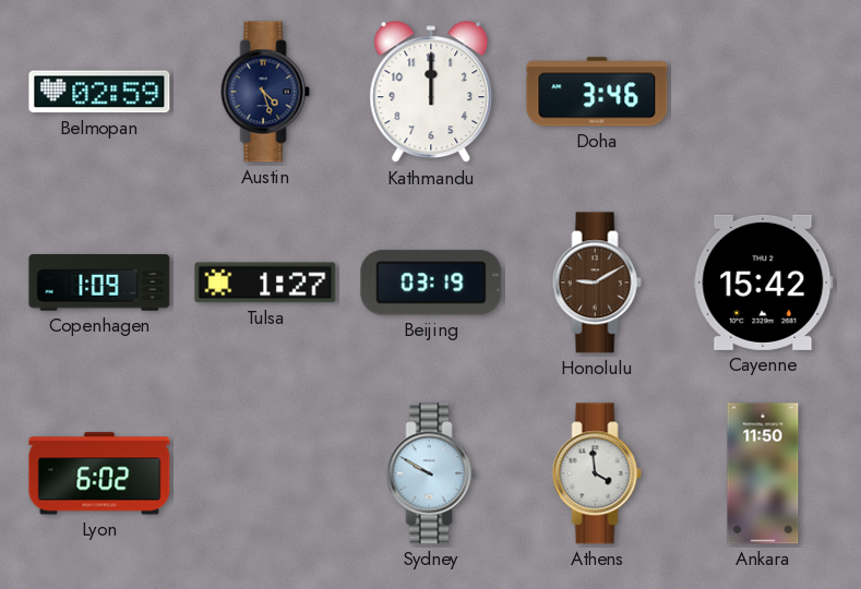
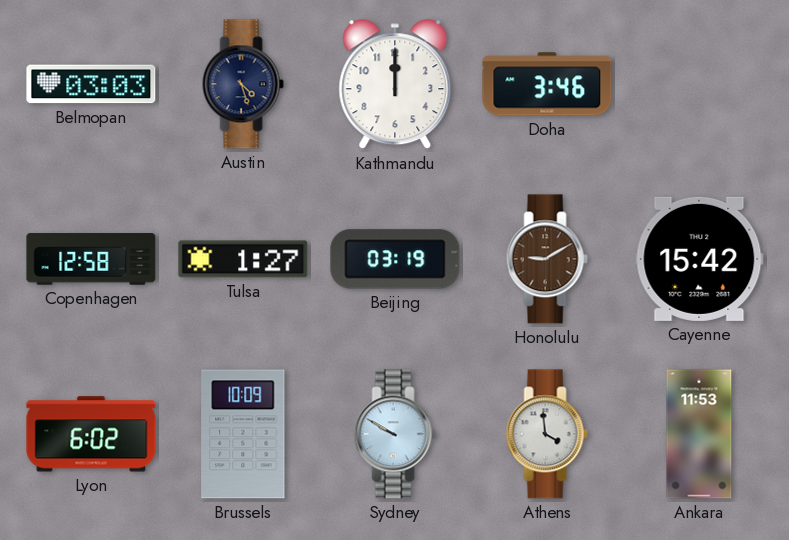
Belmopan: 02:59 -> 03:03
Copenhagen: 1:09 -> 12:58
Brussels: none -> 10:09
Ankara: 11:50 -> 11:53
